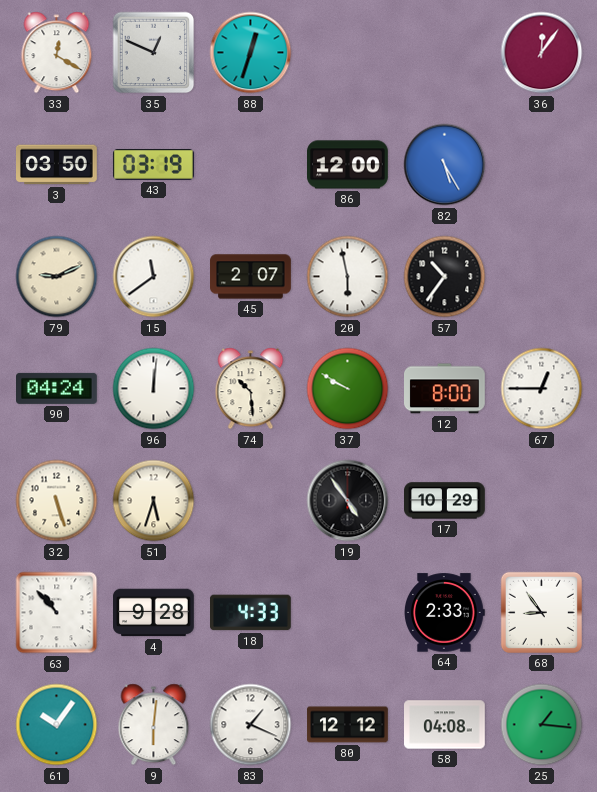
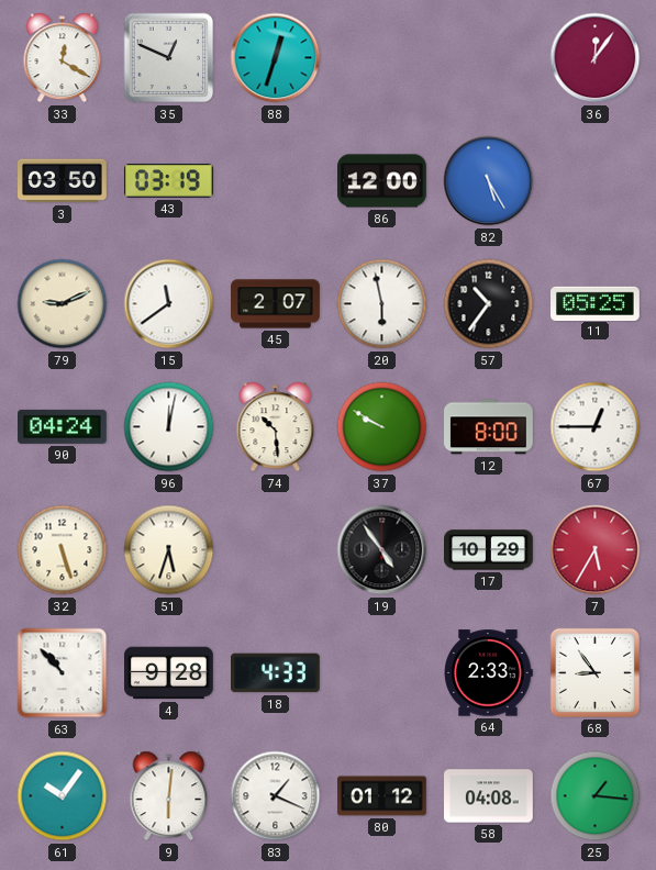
11: none -> 05:25
96: 12:01 -> 12:02
7: none -> 5:35
80: 12:12 -> 01:12
